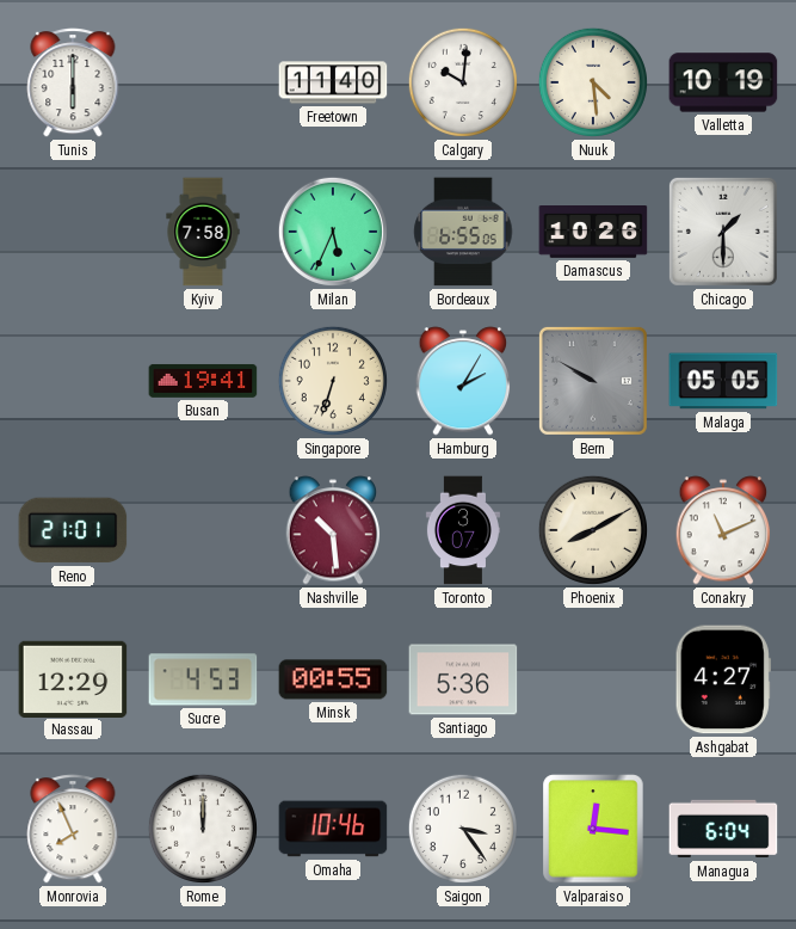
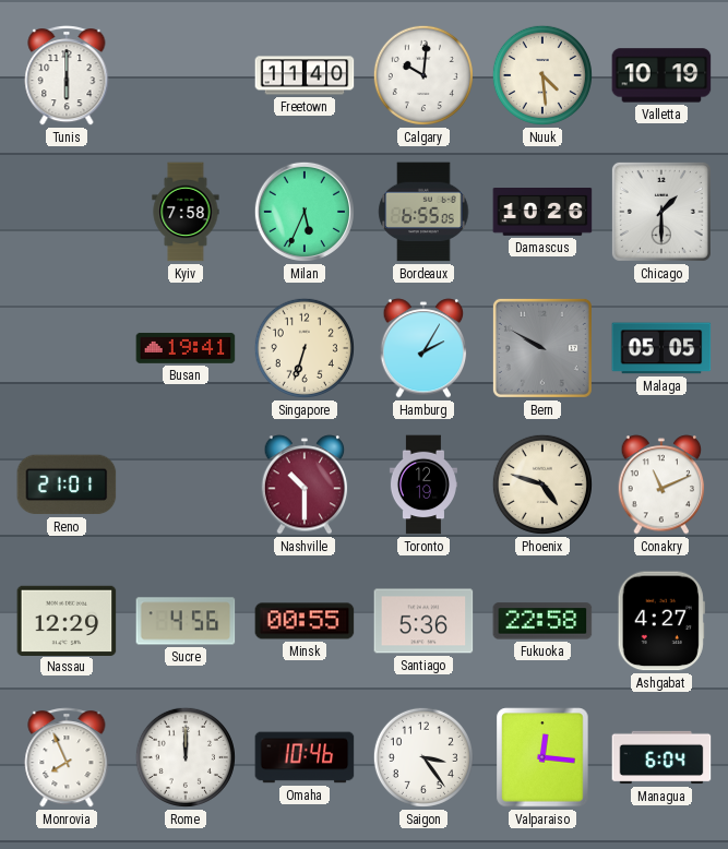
Nashville: 10:29 -> 10:30
Toronto: 3:07 -> 12:19
Phoenix: 8:10 -> 4:48
Sucre: 4:53 -> 4:56
Fukuoka: none -> 22:58
